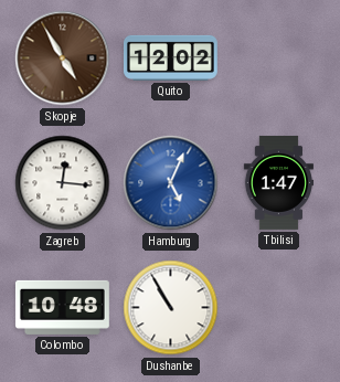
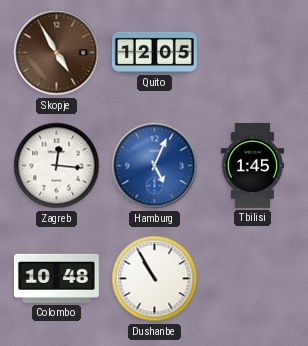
Quito: 12:02 -> 12:05
Tbilisi: 1:47 -> 1:45
